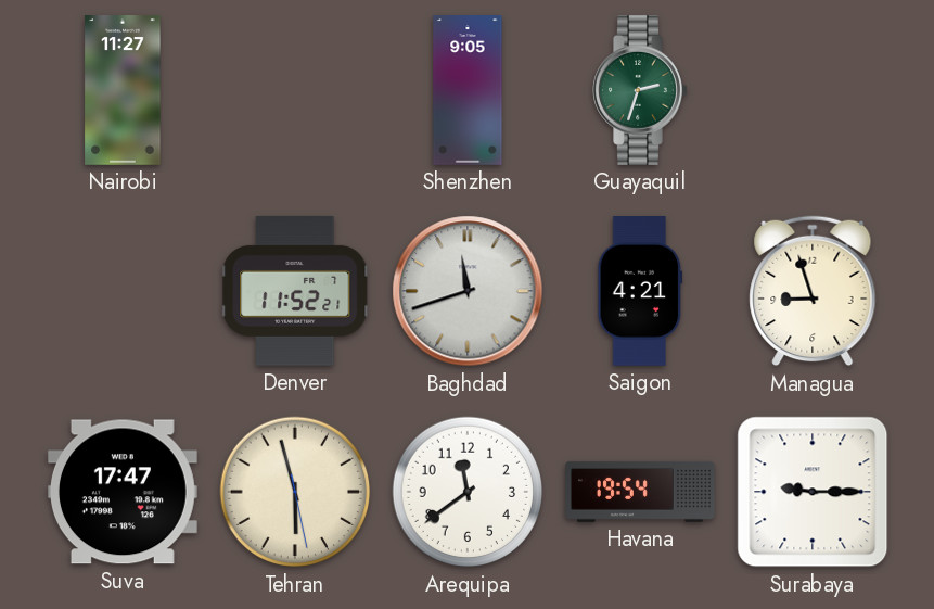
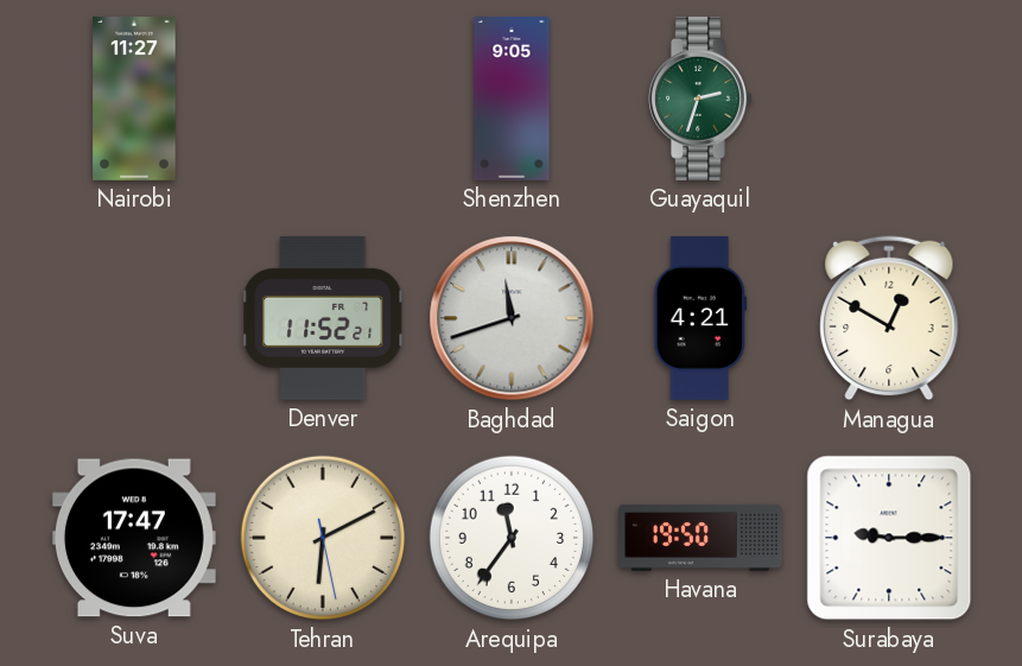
Managua: 8:57 -> 12:50
Tehran: 5:57 -> 6:10
Arequipa: 11:39 -> 11:36
Havana: 19:54 -> 19:50
